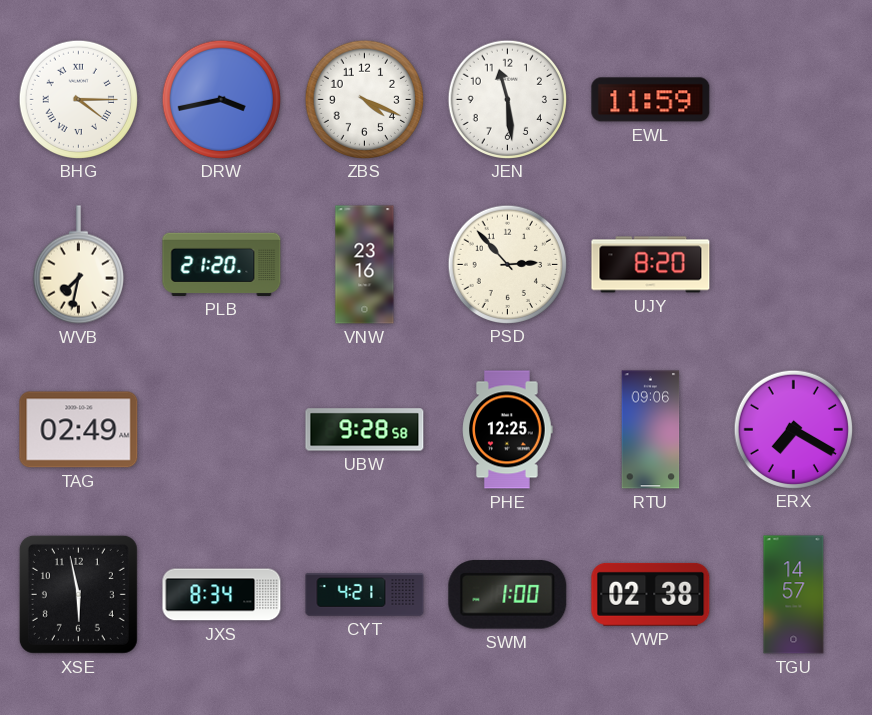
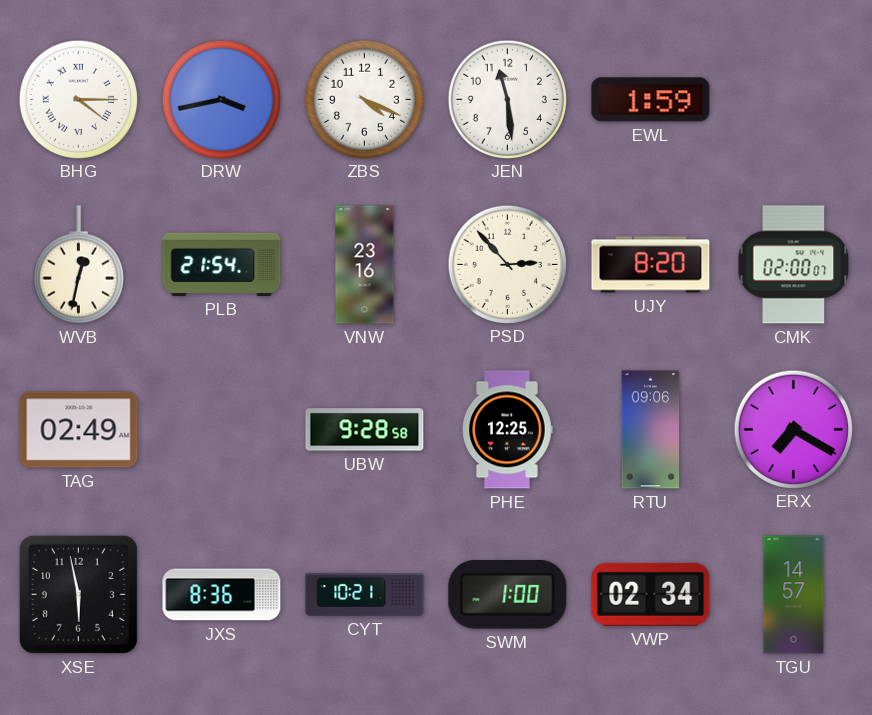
EWL: 11:59 -> 1:59
WVB: 7:32 -> 12:32
PLB: 21:20 -> 21:54
CMK: none -> 02:00
JXS: 8:34 -> 8:36
CYT: 4:21 -> 10:21
VWP: 02:38 -> 02:34
